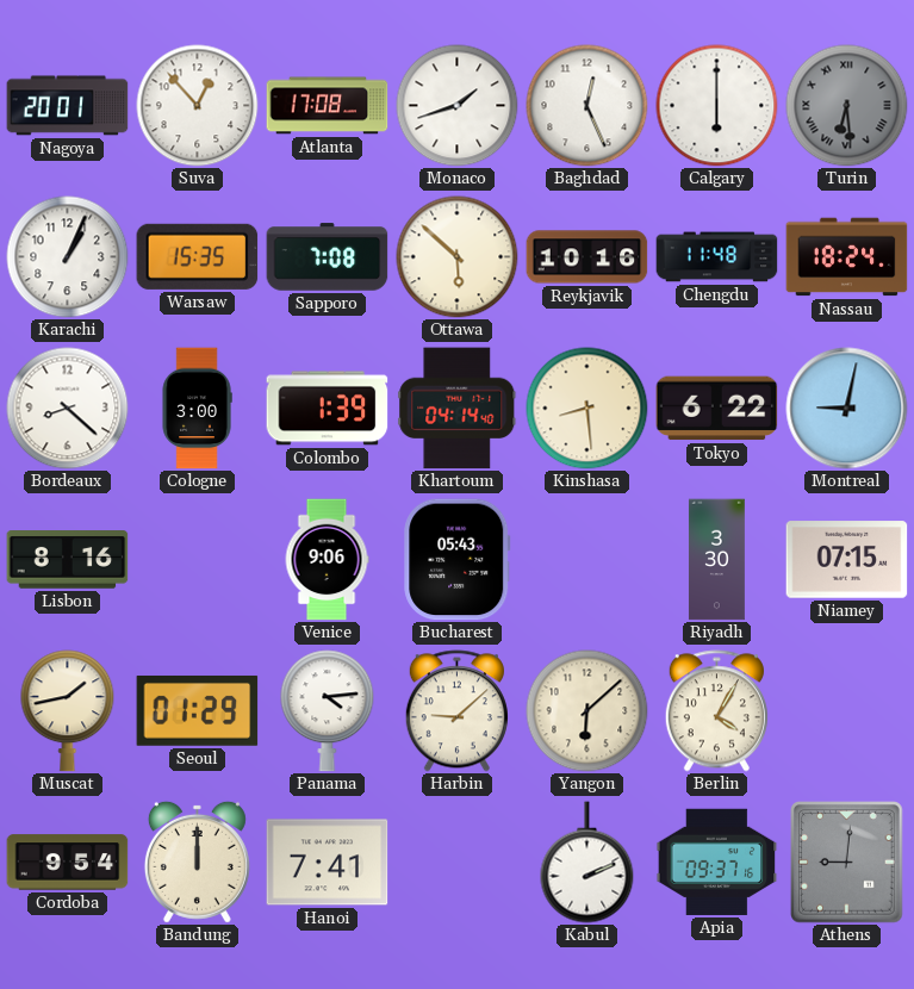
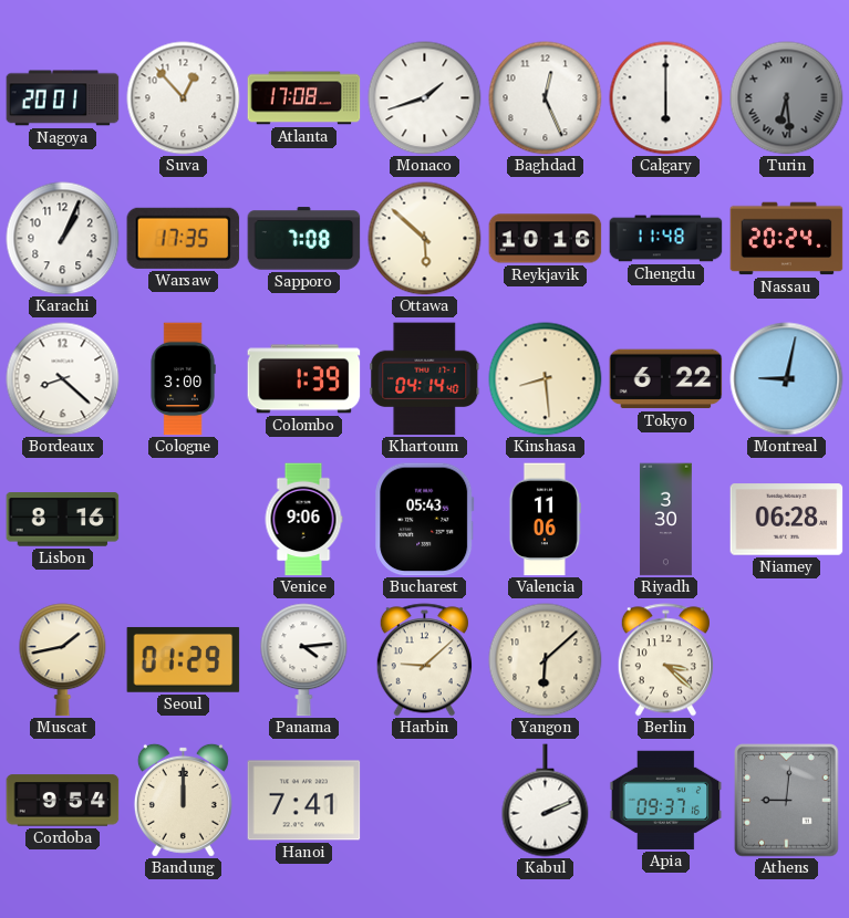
Warsaw: 15:35 -> 17:35
Nassau: 18:24 -> 20:24
Valencia: none -> 11:06
Niamey: 07:15 -> 06:28
Berlin: 4:05 -> 3:22
